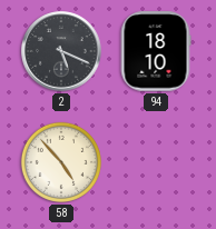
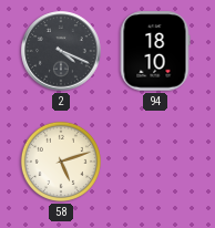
2: 5:19 -> 4:19
58: 4:53 -> 5:12
